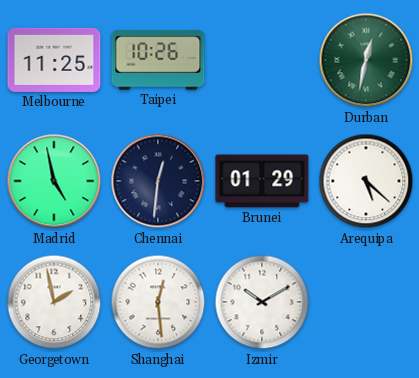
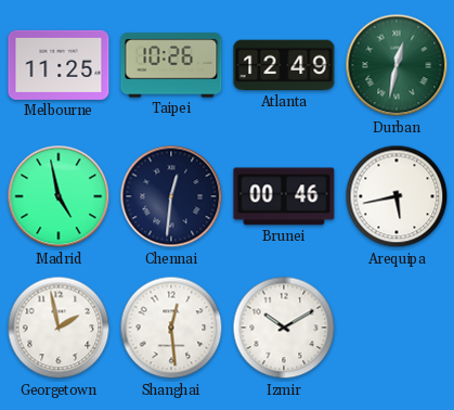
Atlanta: none -> 12:49
Brunei: 01:29 -> 00:46
Arequipa: 5:22 -> 5:43
